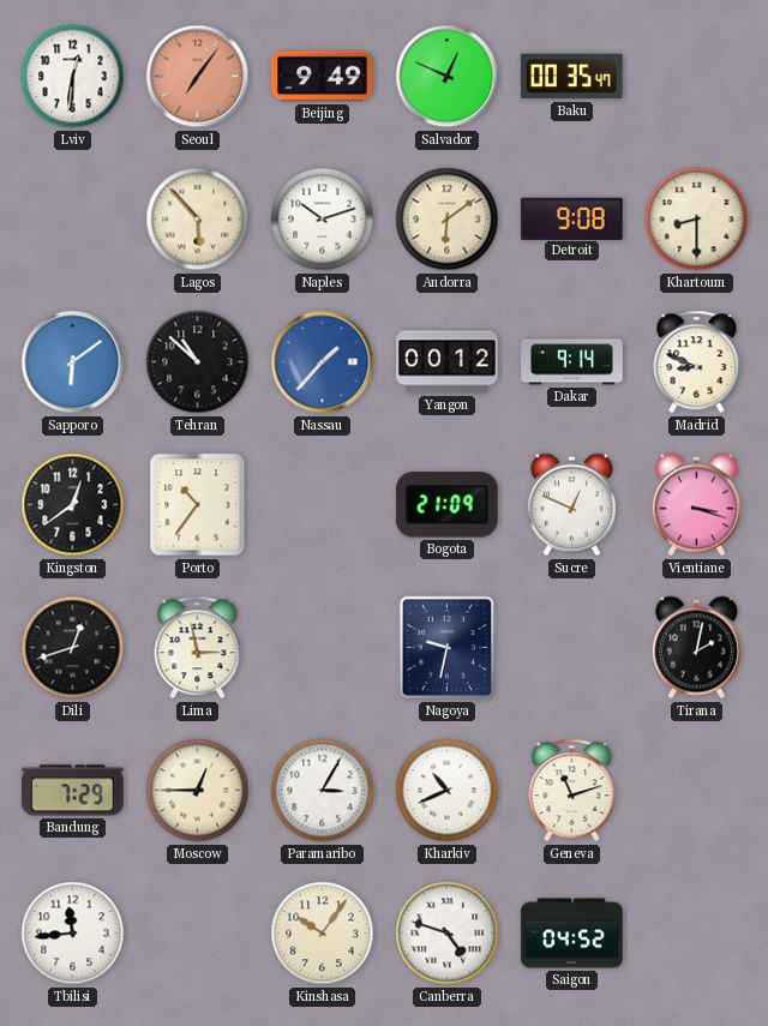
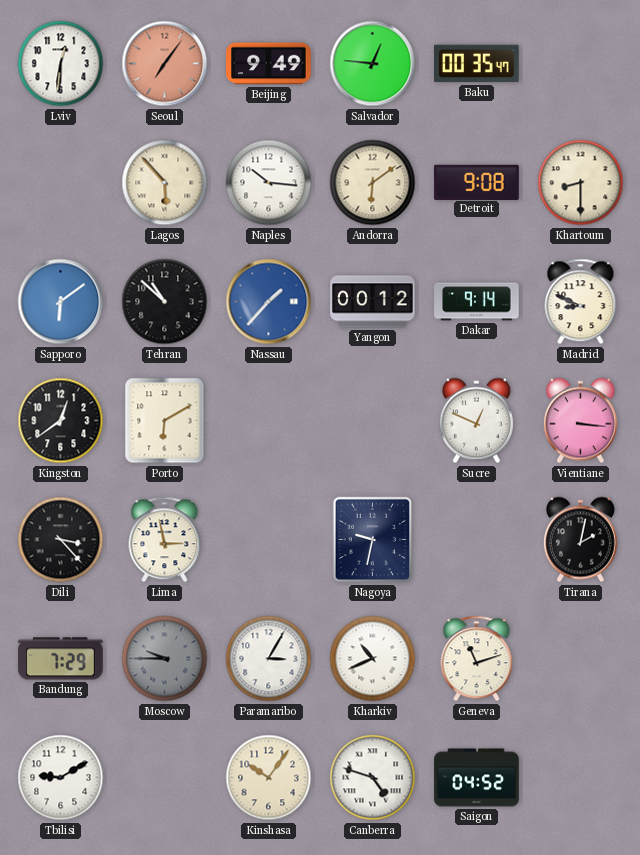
Salvador: 12:49 -> 12:46
Naples: 10:12 -> 10:16
Porto: 10:36 -> 6:10
Bogota: 21:09 -> none
Vientiane: 3:18 -> 3:16
Dili: 12:42 -> 3:23
Moscow: 12:45 -> 9:45
Moscow dial: cream -> grey
Tbilisi: 11:44 -> 9:10
